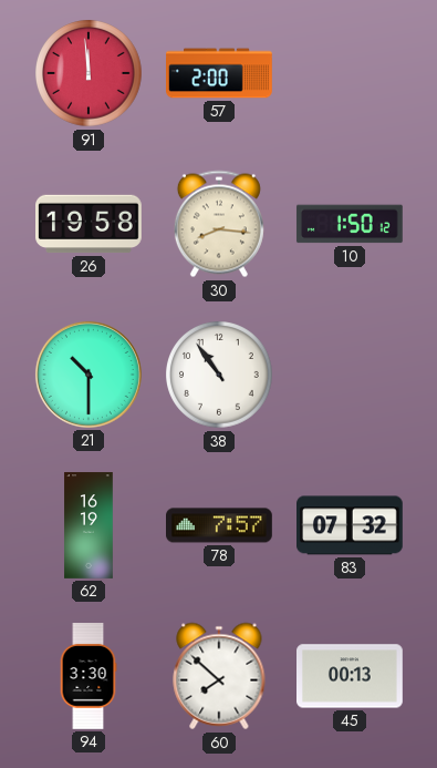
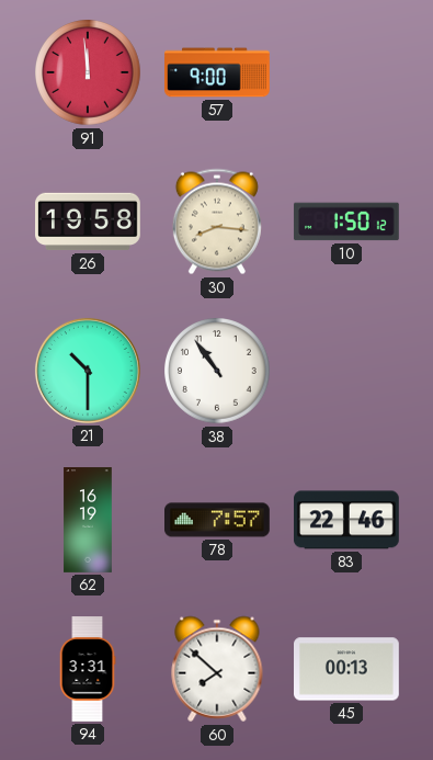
57: 2:00 -> 9:00
83: 07:32 -> 22:46
94: 3:30 -> 3:31
